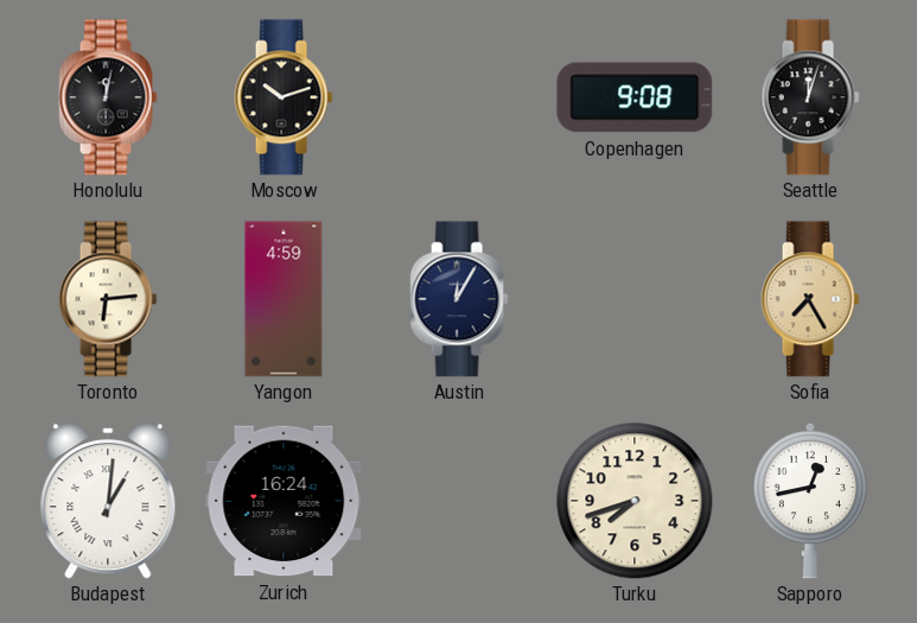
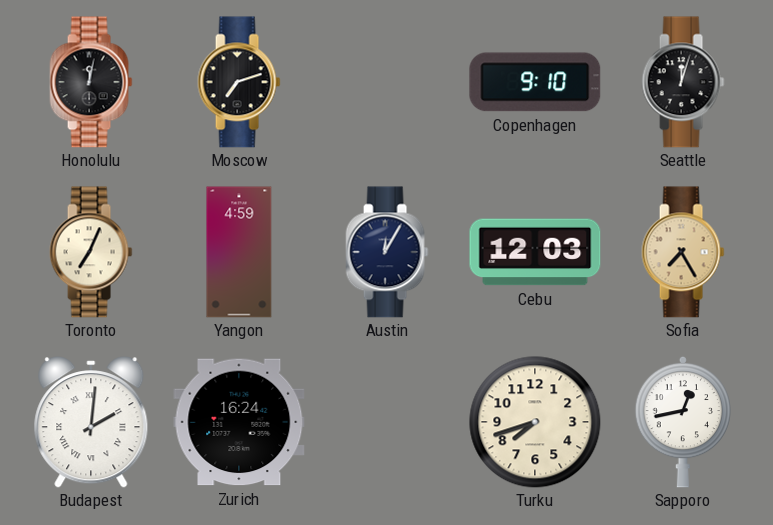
Moscow: 10:12 -> 7:12
Copenhagen: 9:08 -> 9:10
Toronto: 6:14 -> 7:04
Cebu: none -> 12:03
Budapest: 1:01 -> 2:01
